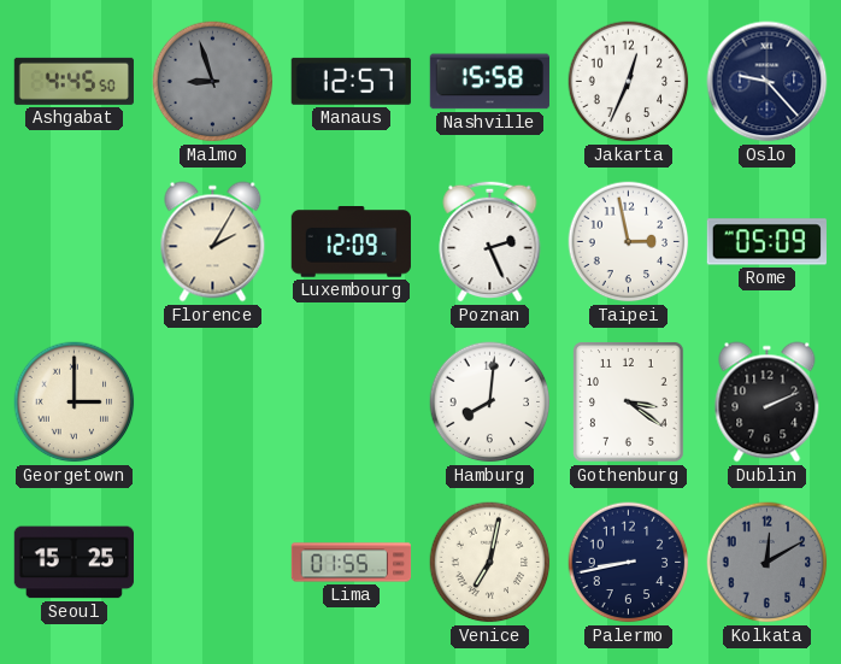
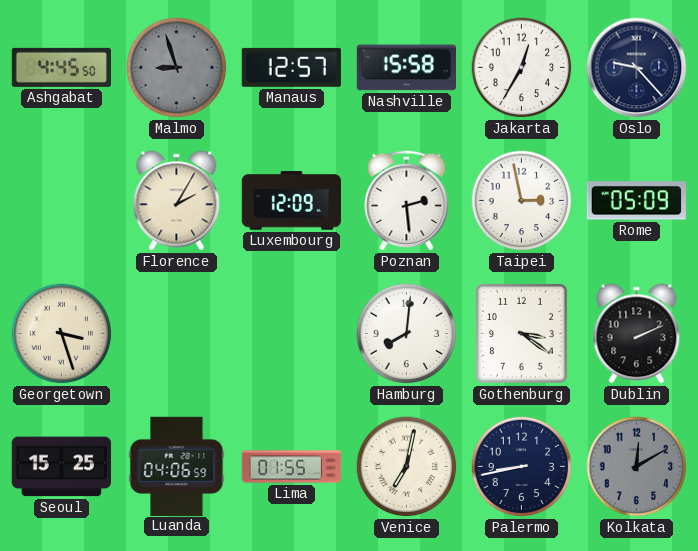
Jakarta: 12:34 -> 12:35
Poznan: 2:26 -> 2:29
Georgetown: 3:00 -> 3:27
Luanda: none -> 04:06
